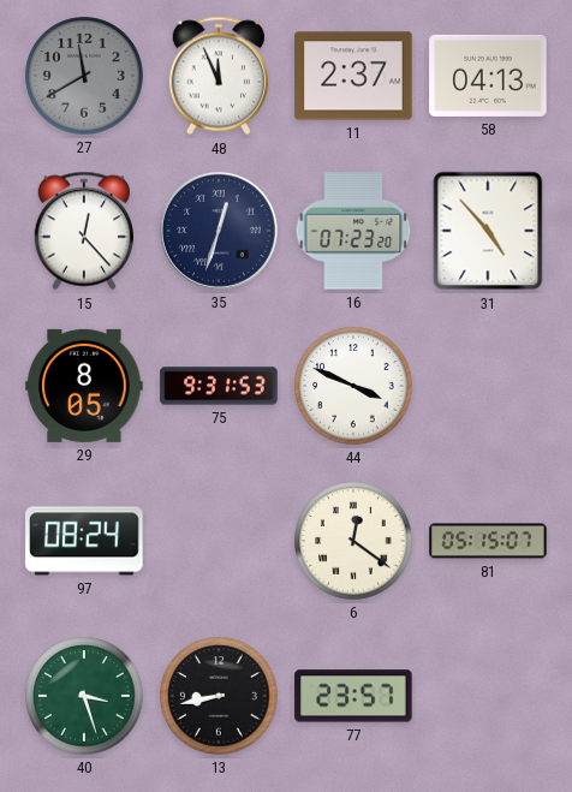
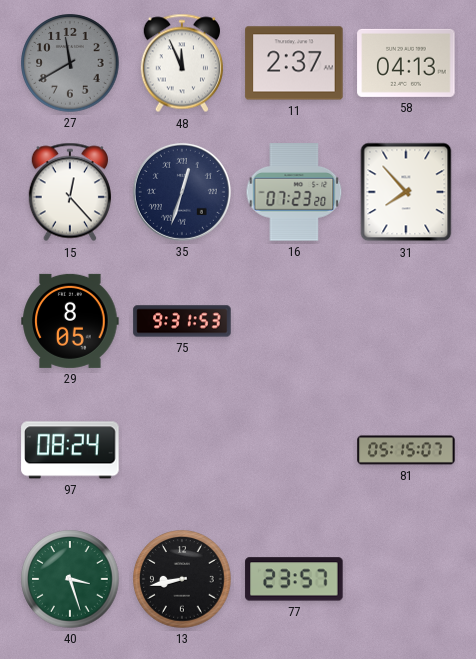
31: 4:53 -> 7:53
44: 3:49 -> none
6: 12:21 -> none
